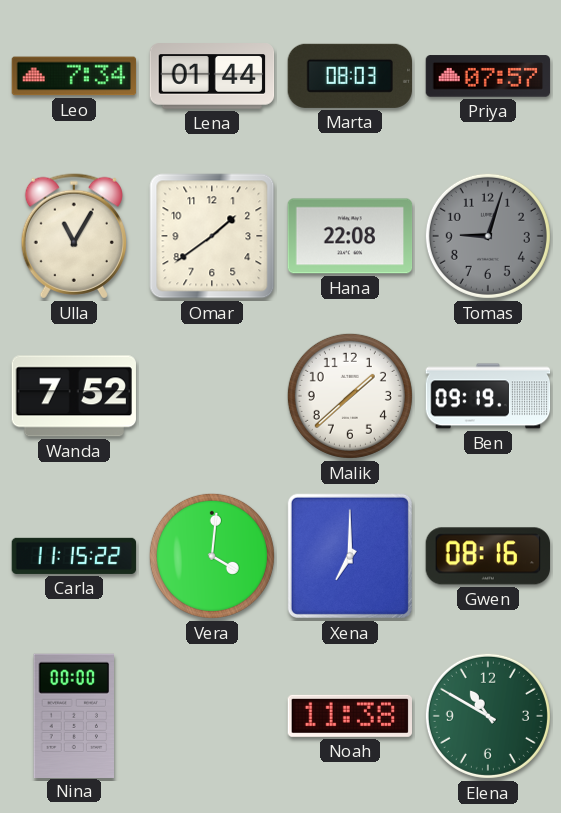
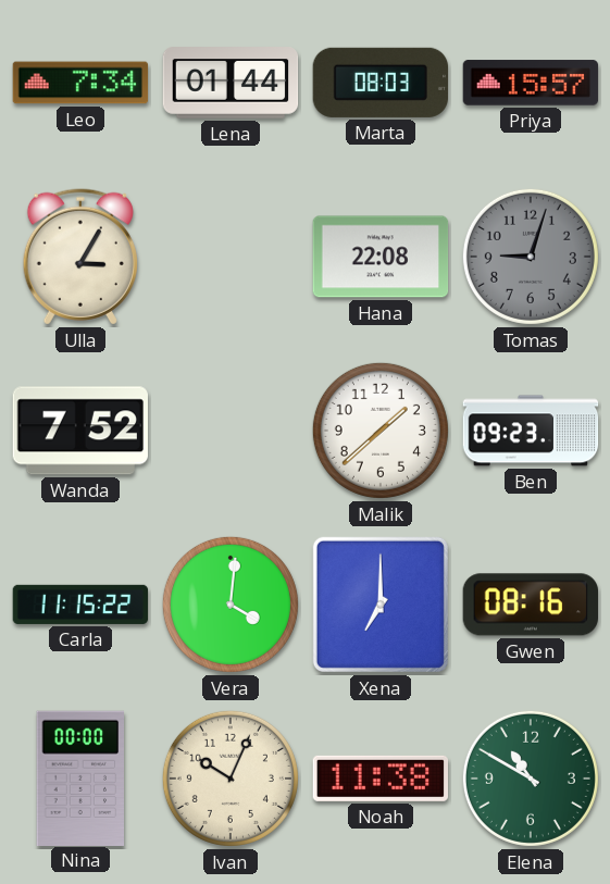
Priya: 07:57 -> 15:57
Ulla: 11:05 -> 3:05
Omar: 1:39 -> none
Ben: 09:19 -> 09:23
Ivan: none -> 10:04
